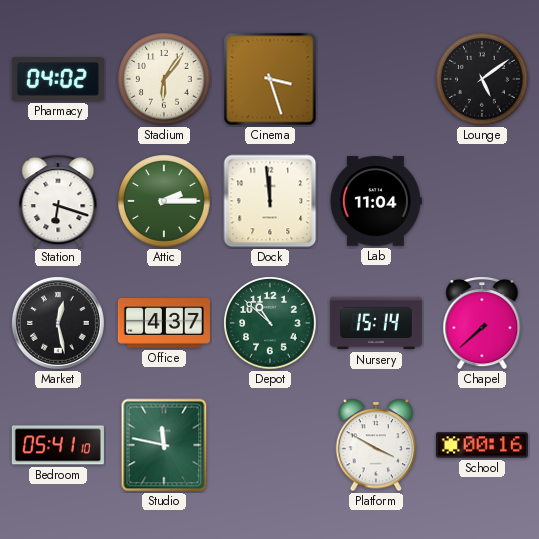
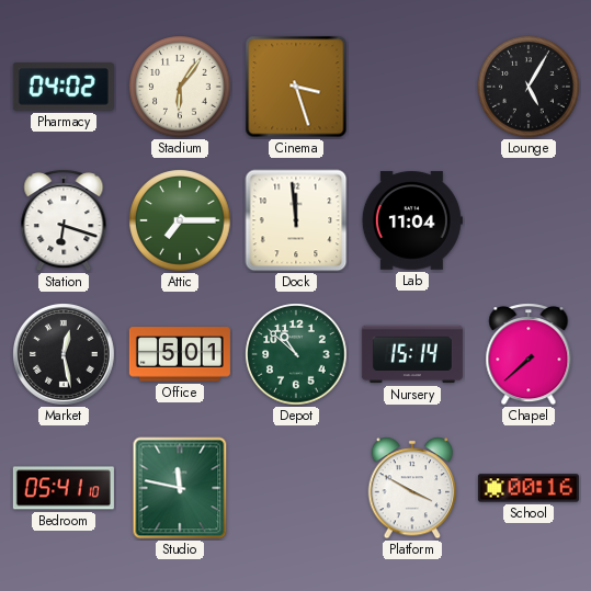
Lounge: 5:09 -> 5:05
Attic: 2:15 -> 7:15
Office: 4:37 -> 5:01
